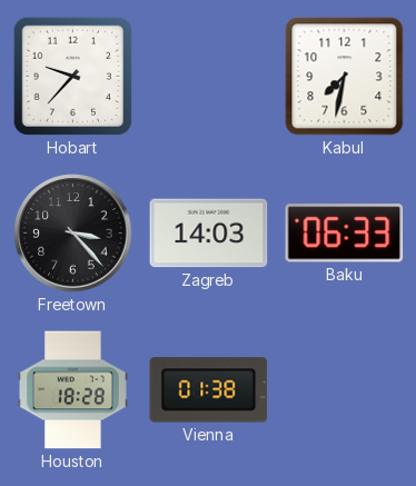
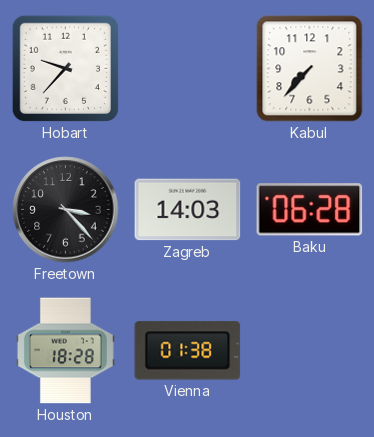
Kabul: 7:32 -> 7:37
Baku: 06:33 -> 06:28
